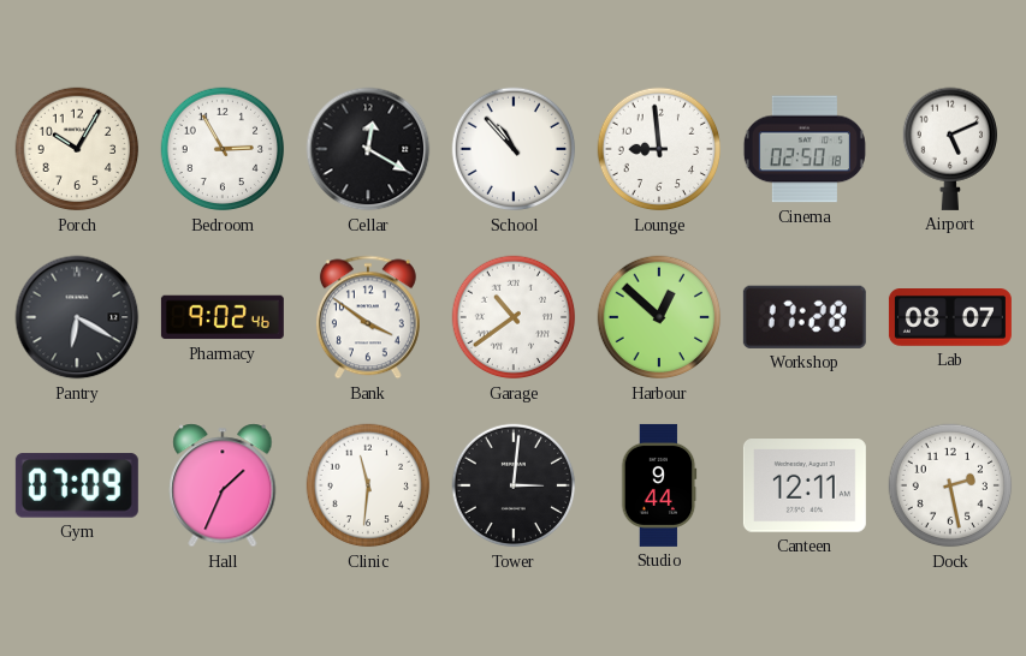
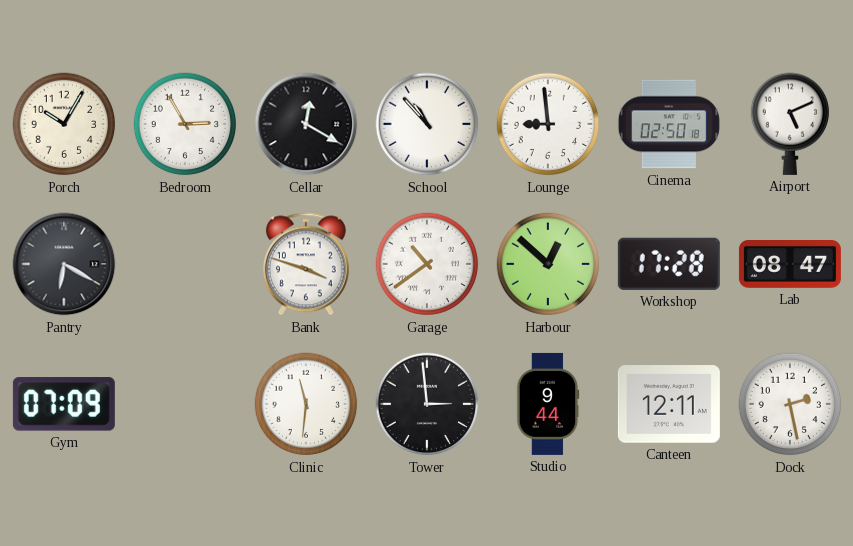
Pharmacy: 9:02 -> none
Bank: 3:51 -> 3:48
Lab: 08:07 -> 08:47
Hall: 1:34 -> none
Tower: 3:01 -> 2:59
